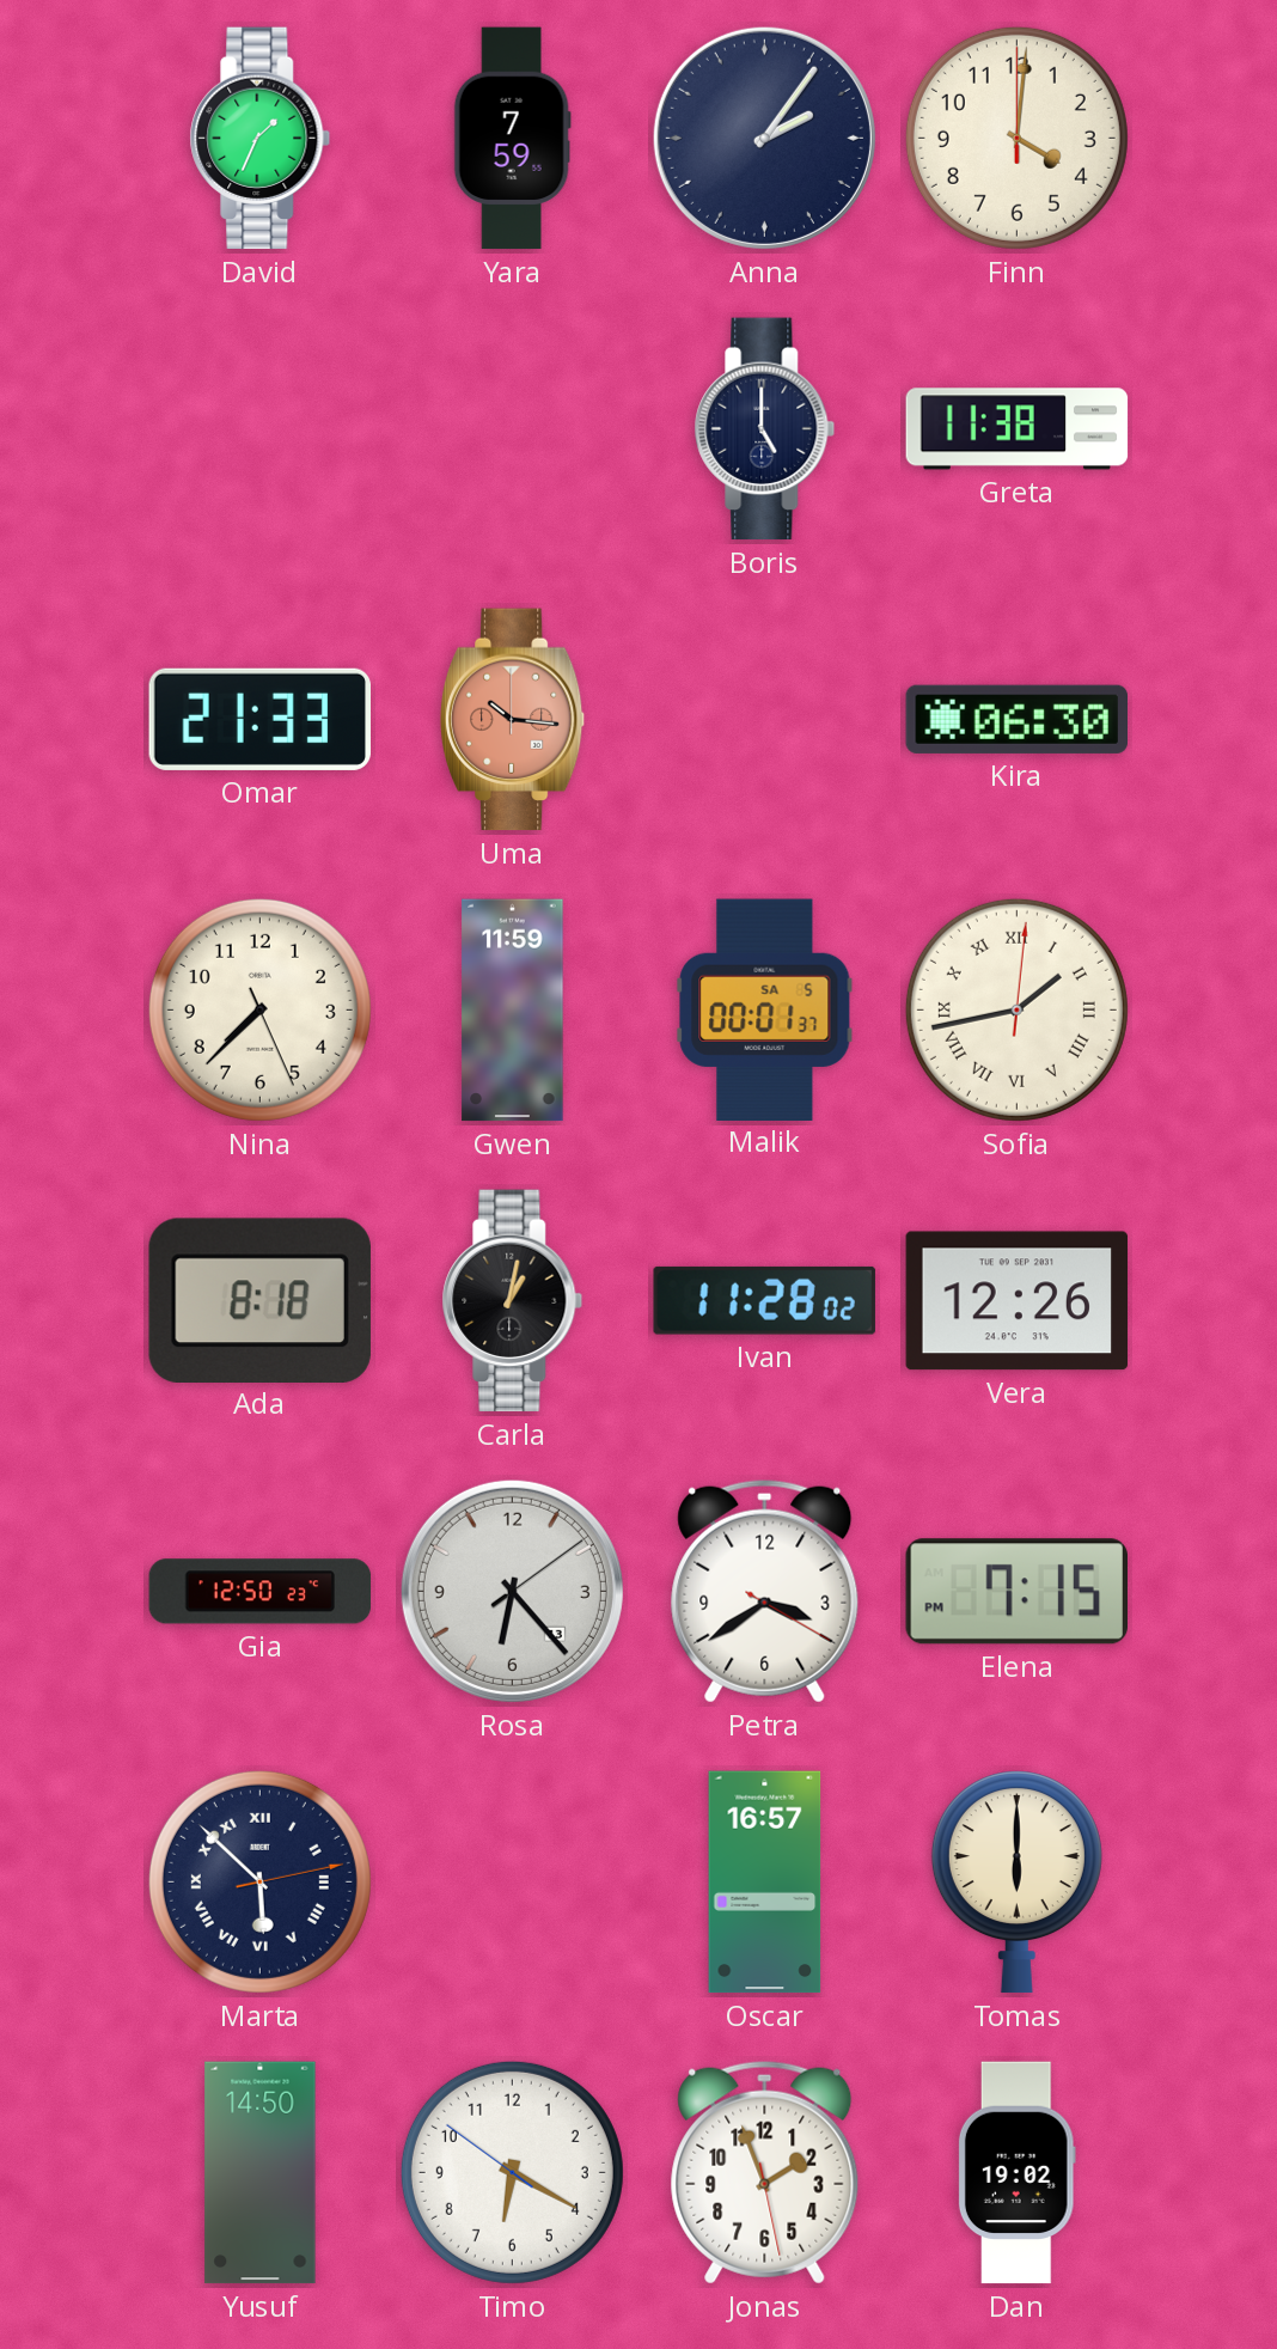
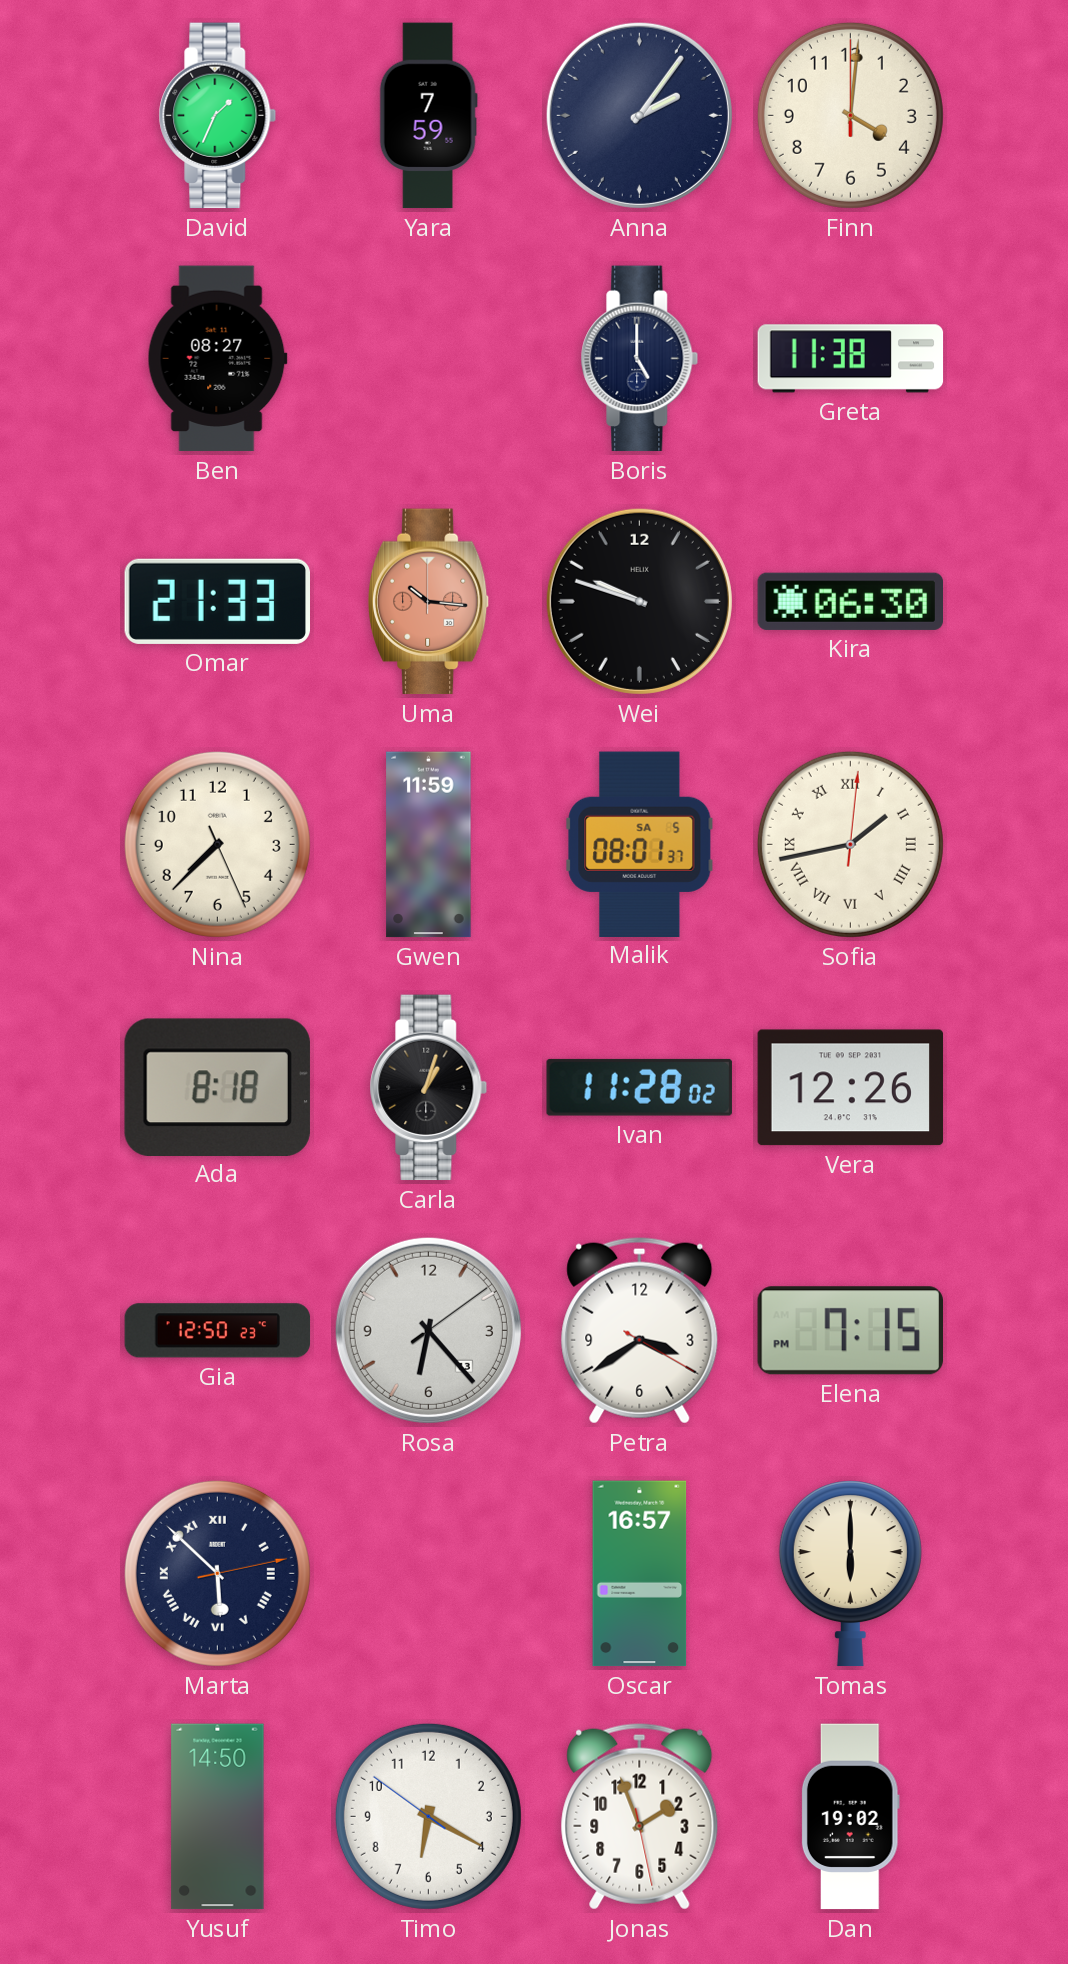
Ben: none -> 08:27
Wei: none -> 9:48
Malik: 00:01 -> 08:01
Carla: 1:02 -> 1:03
